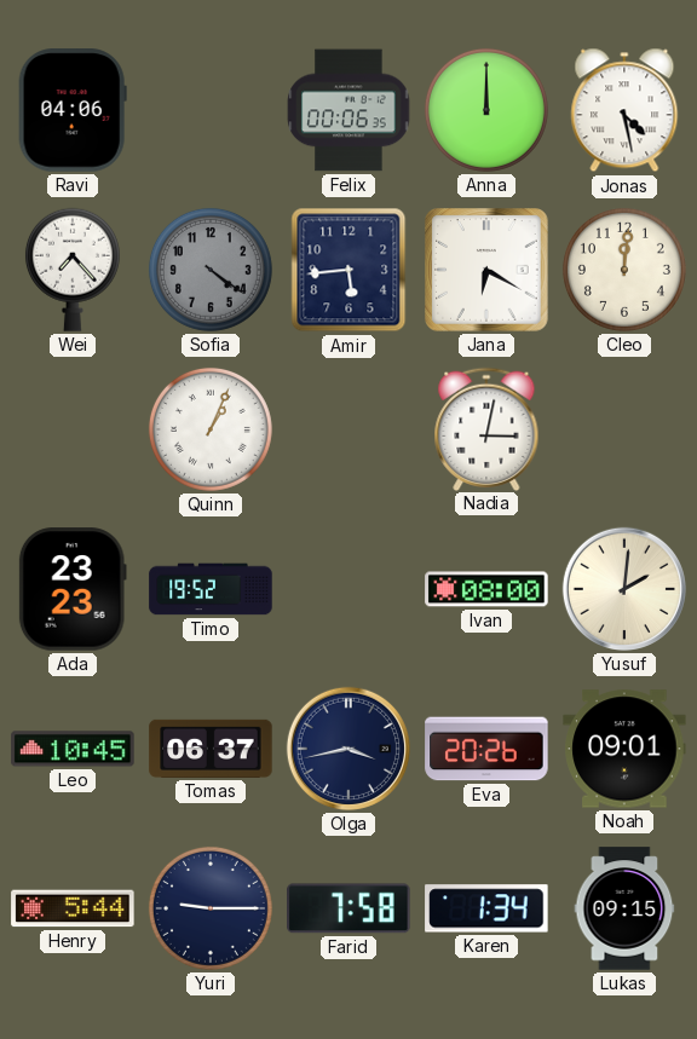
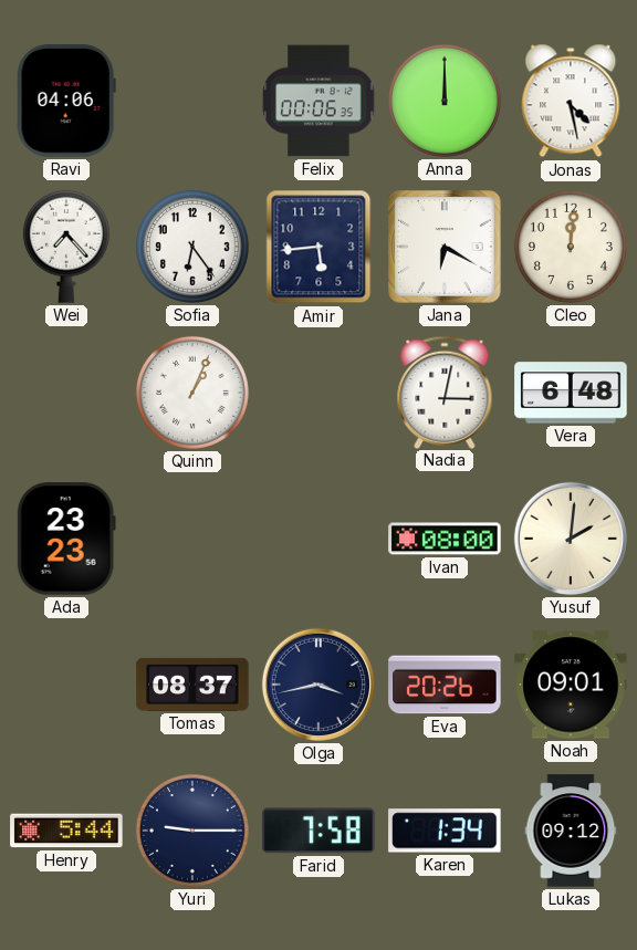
Sofia: 4:21 -> 6:24
Sofia dial: grey -> white
Vera: none -> 6:48
Timo: 19:52 -> none
Leo: 10:45 -> none
Tomas: 06:37 -> 08:37
Lukas: 09:15 -> 09:12
